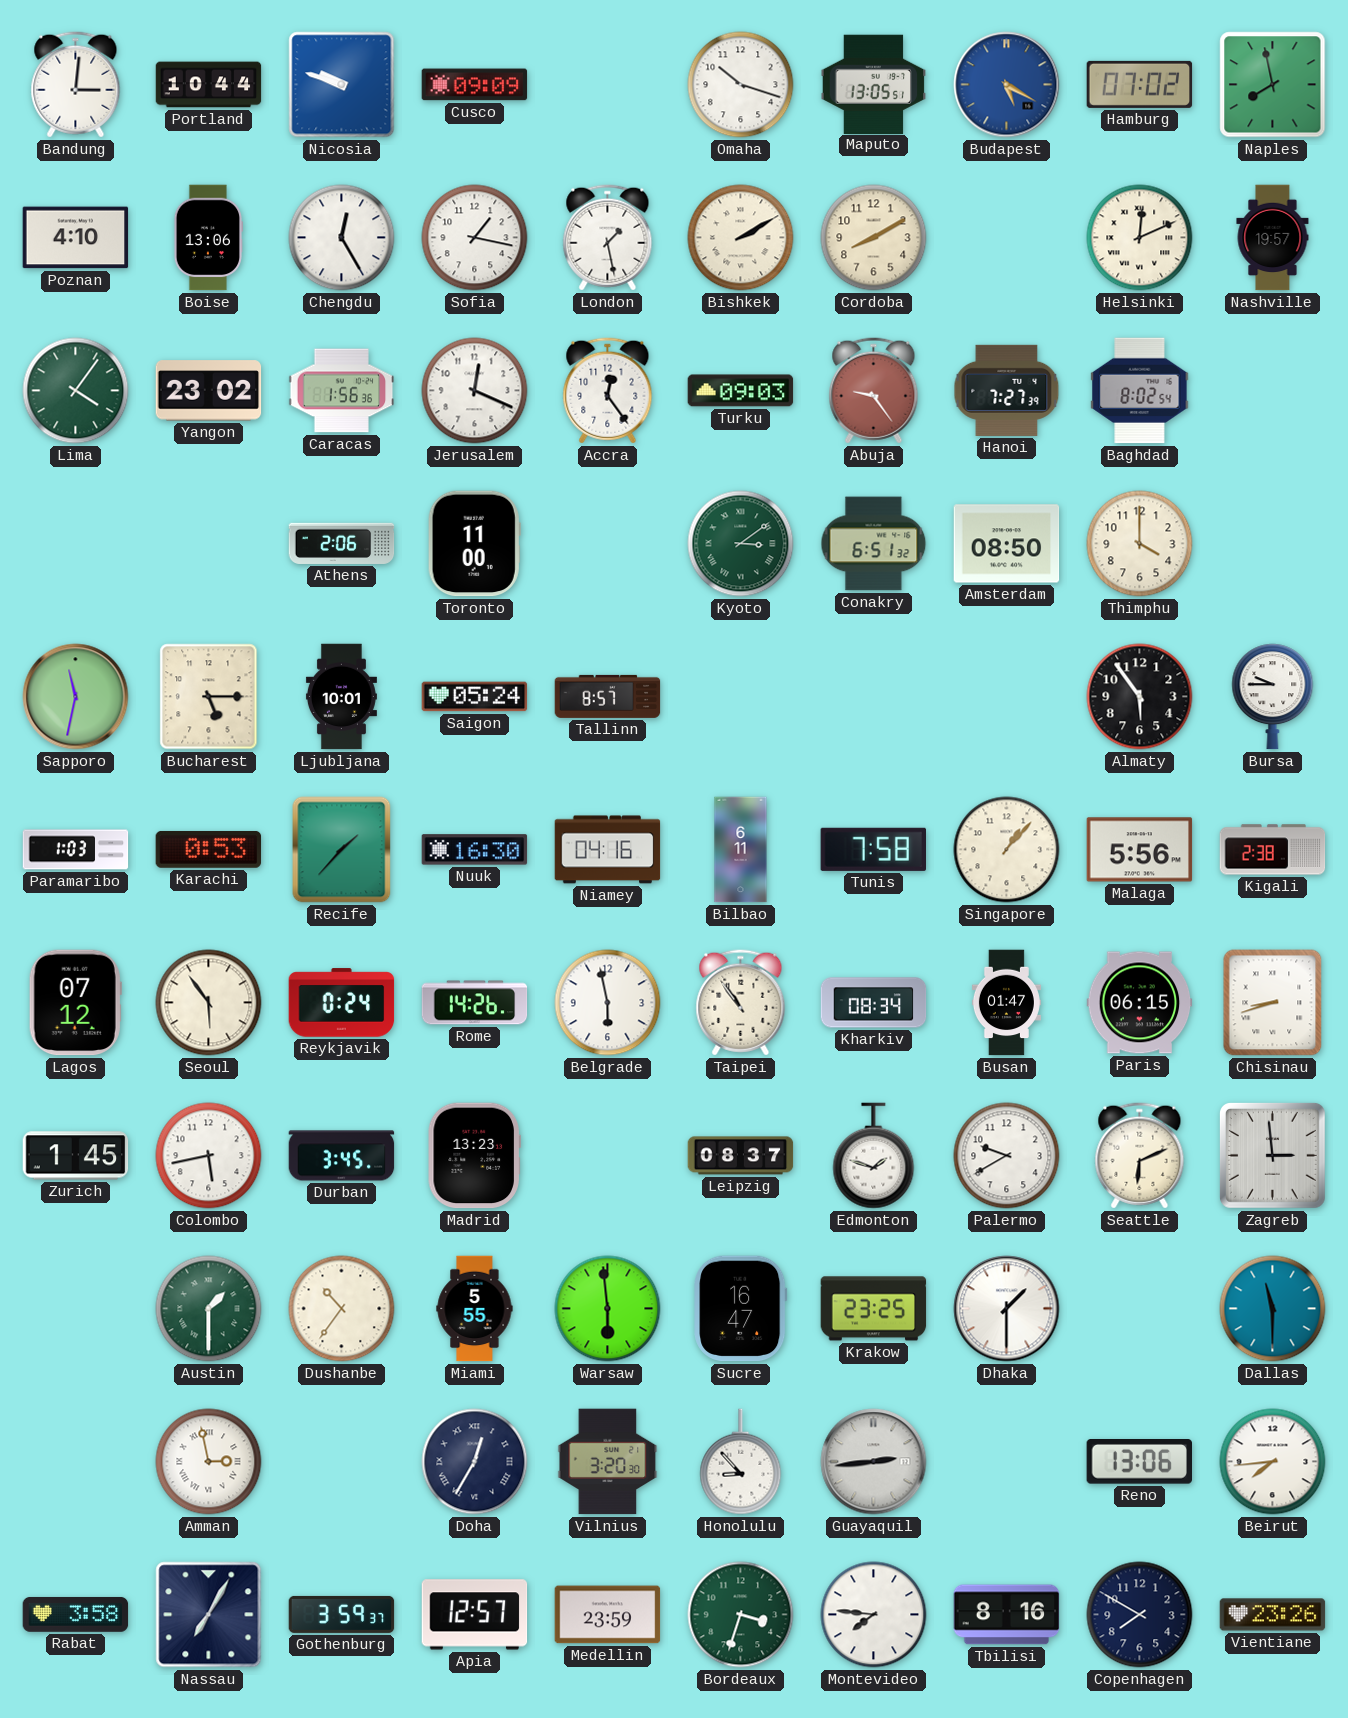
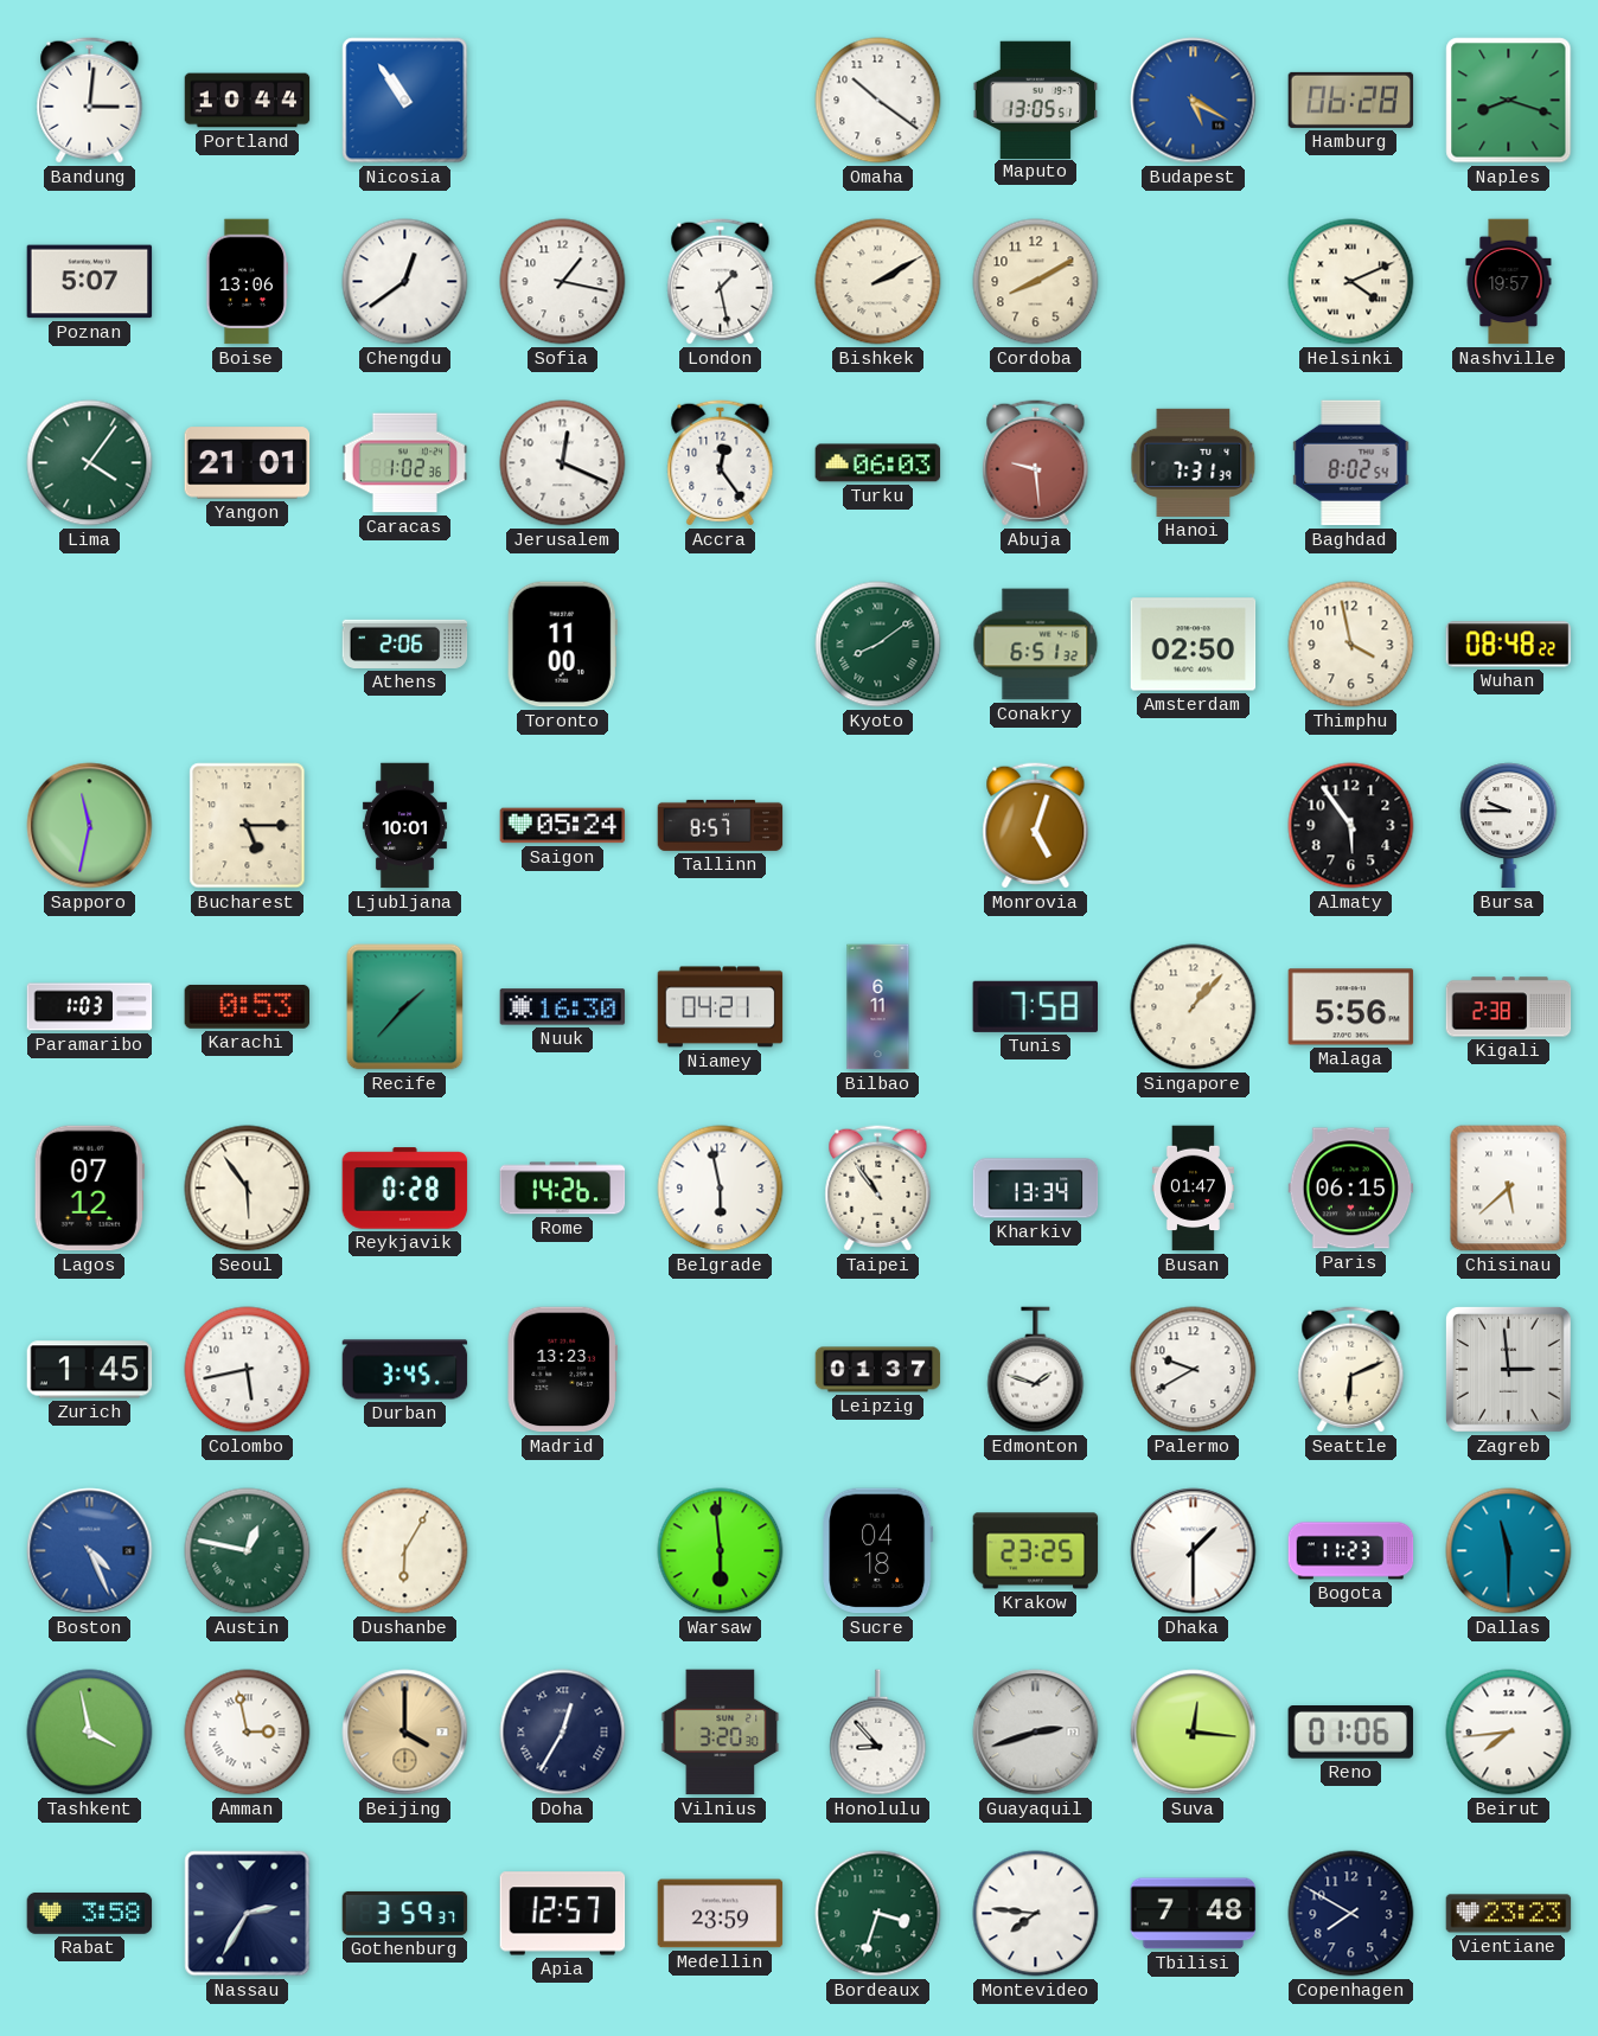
Nicosia: 9:48 -> 10:54
Cusco: 09:09 -> none
Omaha: 10:18 -> 10:21
Hamburg: 07:02 -> 06:28
Naples: 7:58 -> 8:18
Poznan: 4:10 -> 5:07
Chengdu: 12:25 -> 12:39
Helsinki: 12:11 -> 4:11
Yangon: 23:02 -> 21:01
Caracas: 1:56 -> 1:02
Turku: 09:03 -> 06:03
Abuja: 9:24 -> 9:29
Hanoi: 7:27 -> 7:31
Kyoto: 3:09 -> 8:09
Amsterdam: 08:50 -> 02:50
Thimphu: 4:00 -> 3:58
Wuhan: none -> 08:48
Monrovia: none -> 5:03
Niamey: 04:16 -> 04:21
Reykjavik: 0:24 -> 0:28
Kharkiv: 08:34 -> 13:34
Chisinau: 8:42 -> 5:38
Leipzig: 08:37 -> 01:37
Boston: none -> 4:26
Austin: 1:30 -> 12:47
Dushanbe: 10:36 -> 6:05
Miami: 5:55 -> none
Sucre: 16:47 -> 04:18
Bogota: none -> 11:23
Tashkent: none -> 3:58
Beijing: none -> 4:00
Guayaquil: 2:44 -> 2:42
Suva: none -> 12:16
Reno: 13:06 -> 01:06
Nassau: 7:05 -> 2:35
Tbilisi: 8:16 -> 7:48
Vientiane: 23:26 -> 23:23
